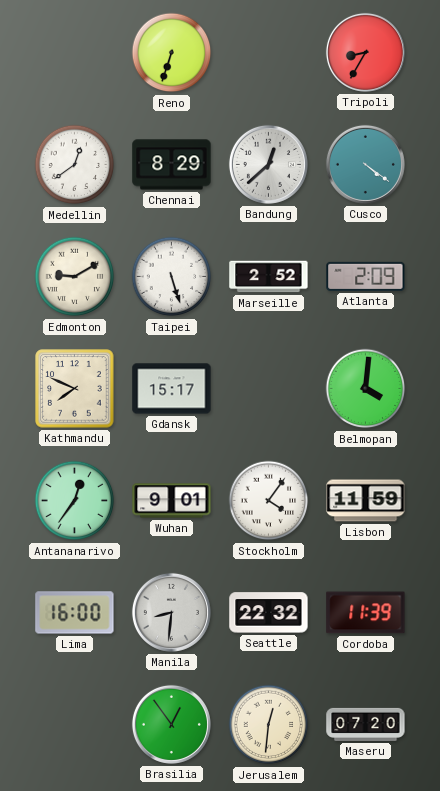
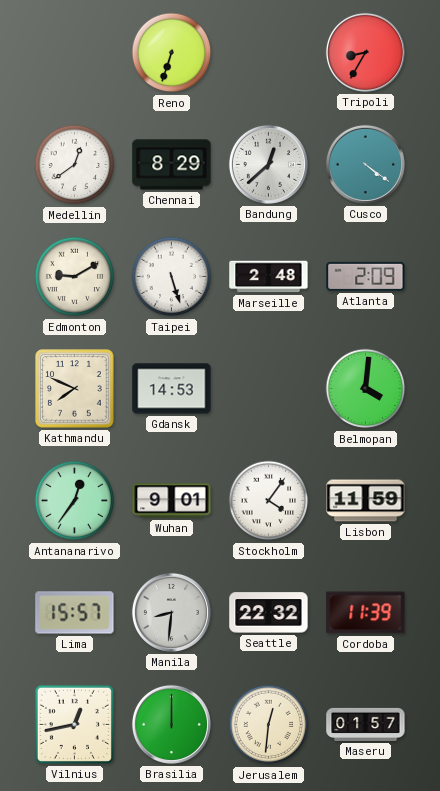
Marseille: 2:52 -> 2:48
Gdansk: 15:17 -> 14:53
Lima: 16:00 -> 15:57
Vilnius: none -> 12:43
Brasilia: 12:54 -> 12:00
Maseru: 07:20 -> 01:57
